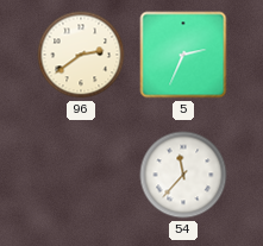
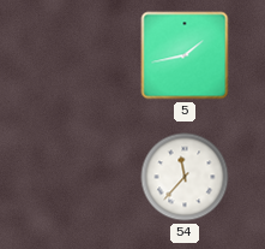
96: 2:39 -> none
5: 2:34 -> 1:43
